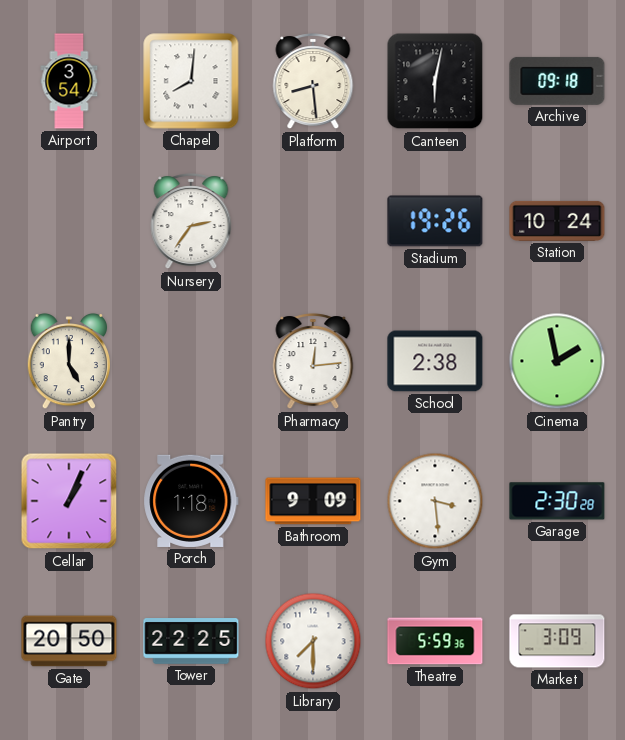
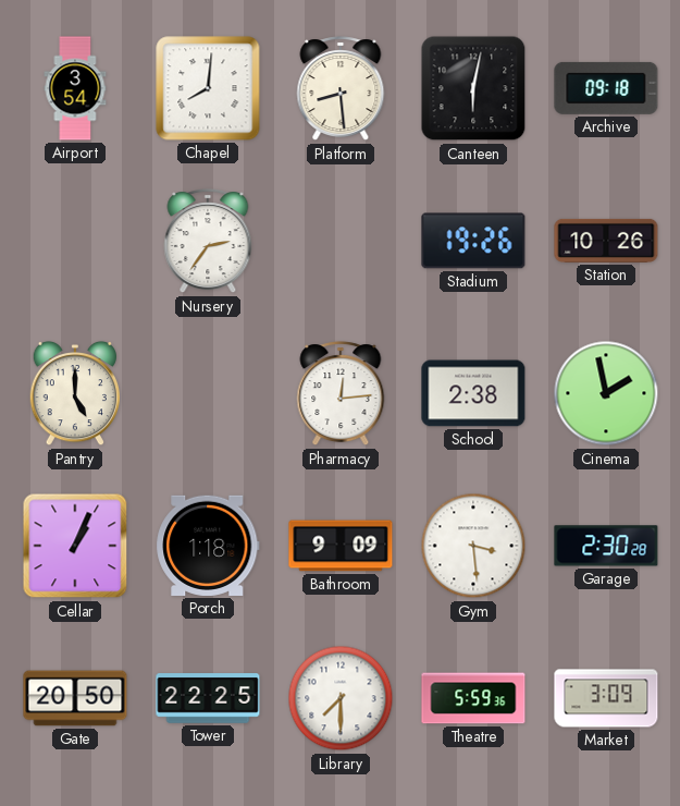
Station: 10:24 -> 10:26
